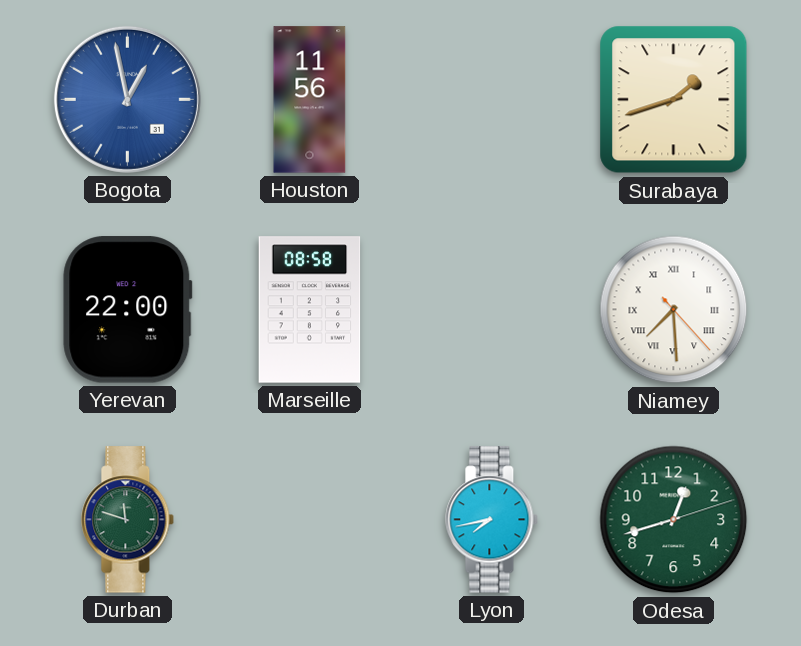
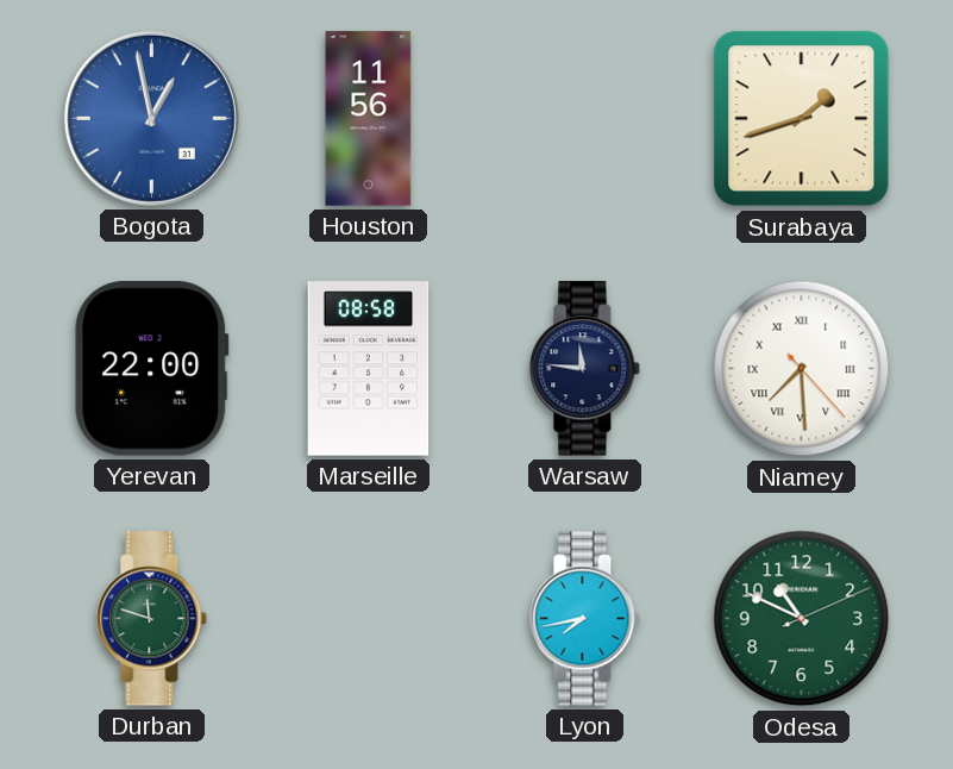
Warsaw: none -> 11:46
Odesa: 12:42 -> 10:49
